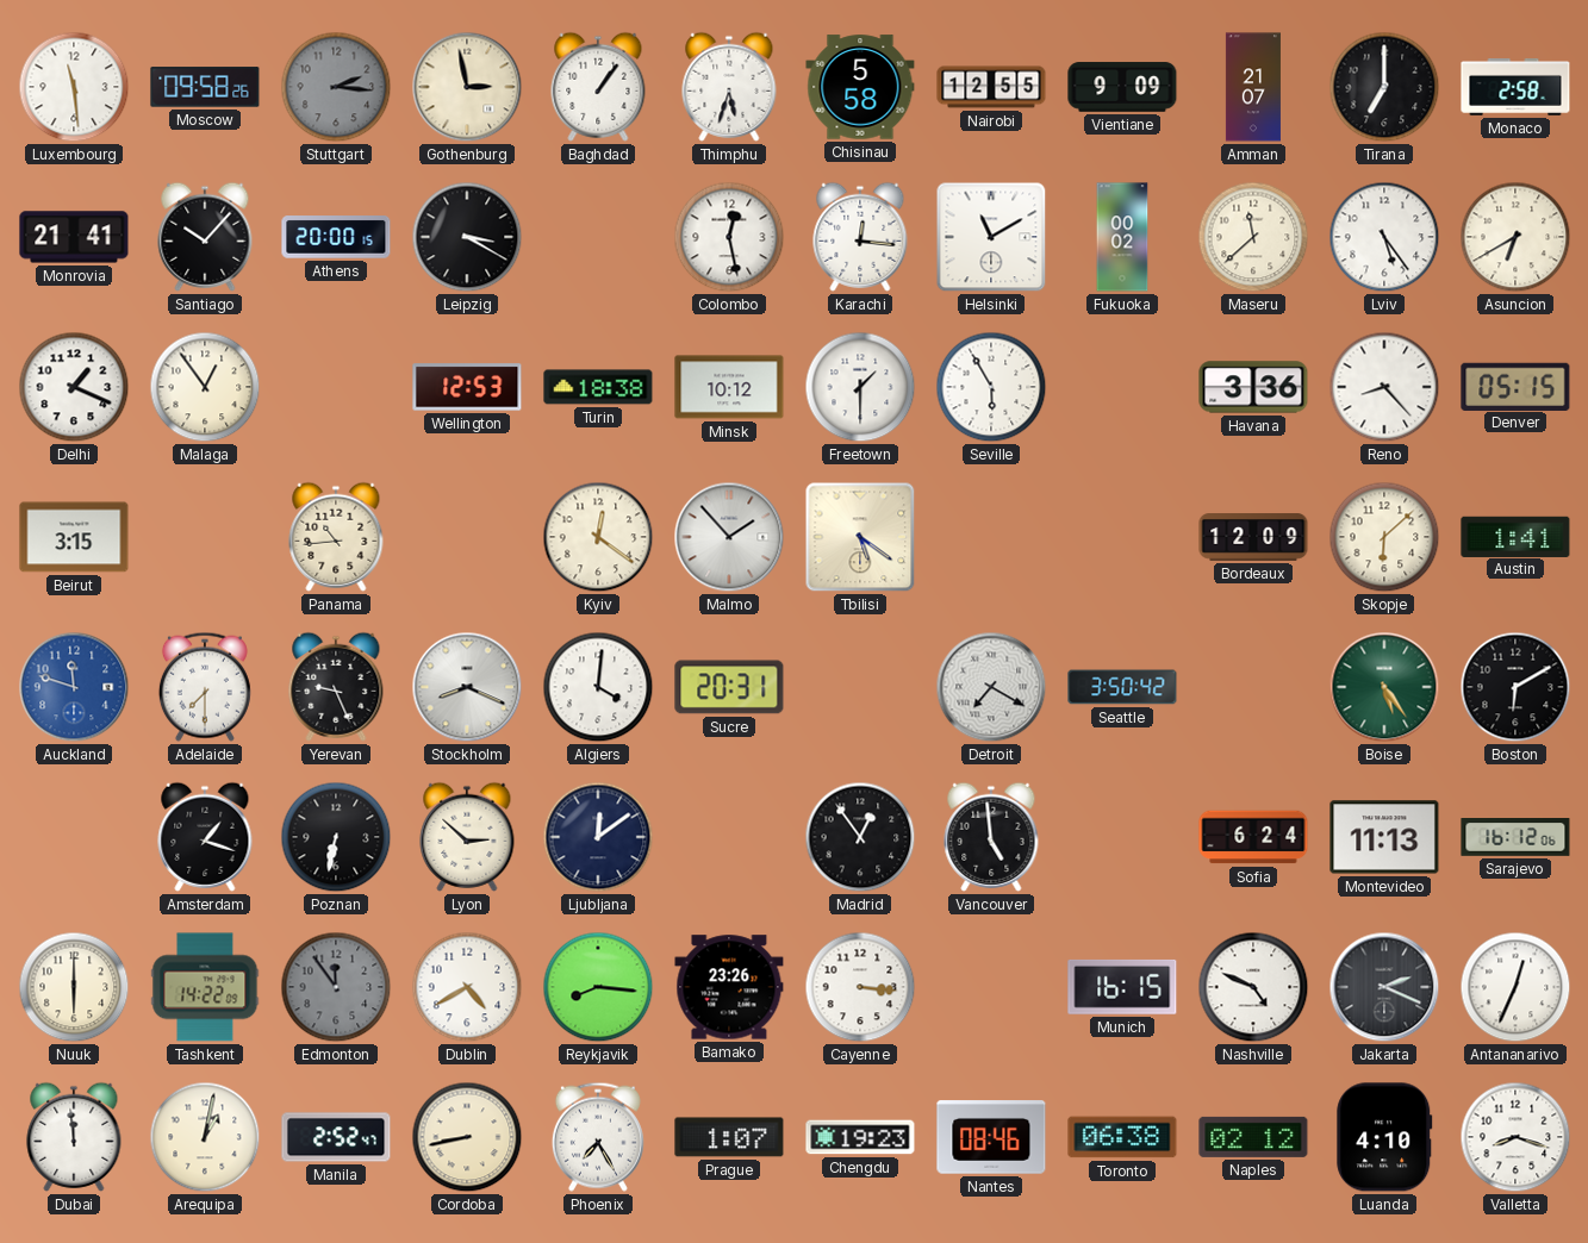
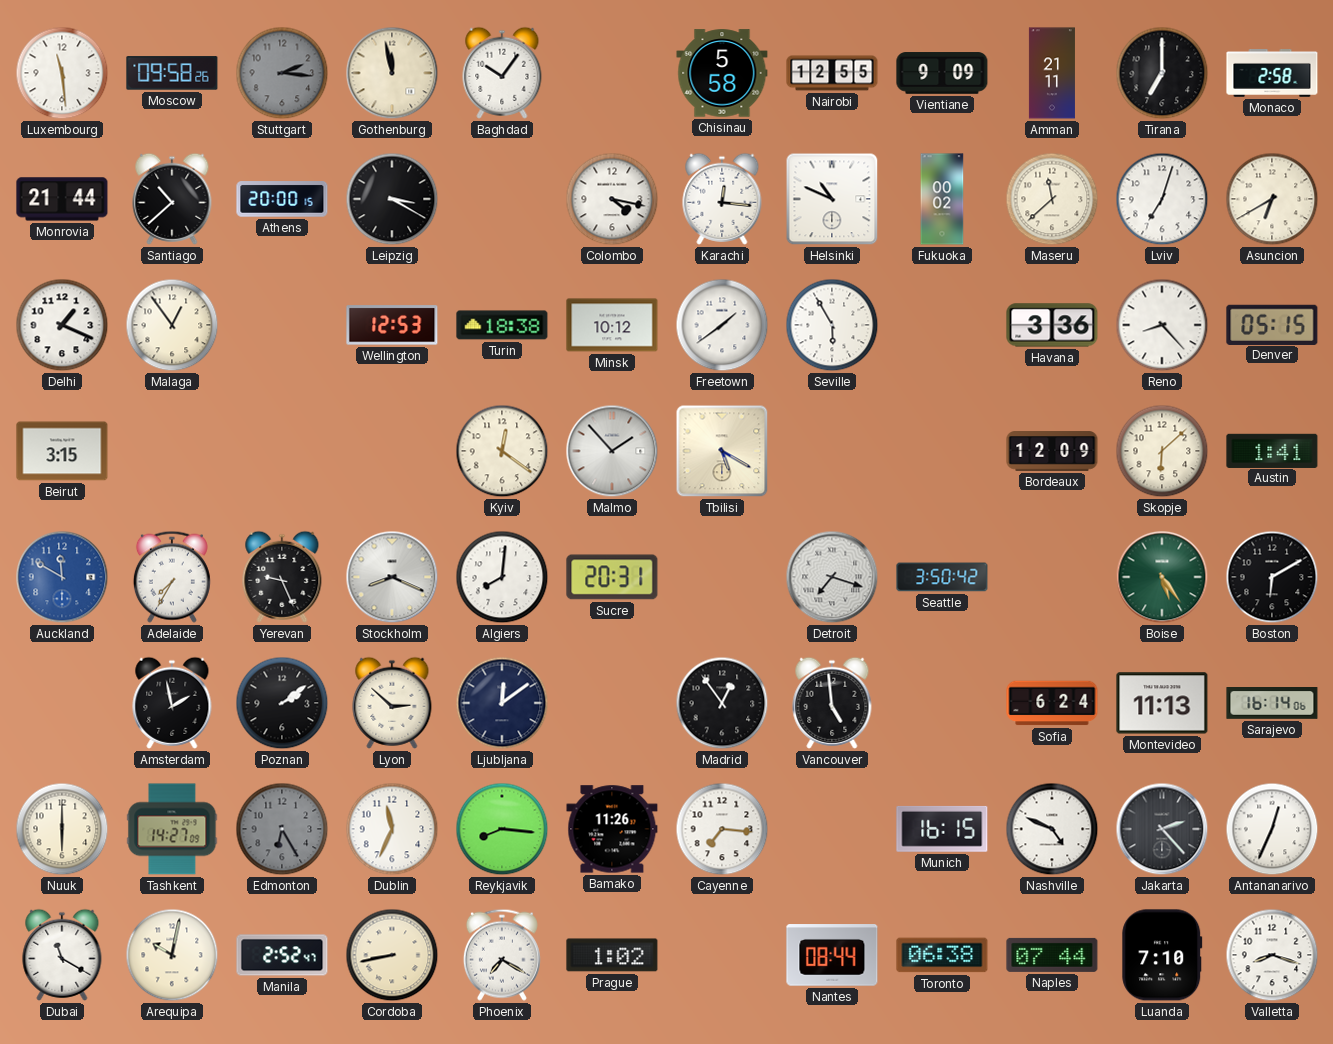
Gothenburg: 2:58 -> 11:58
Baghdad: 1:06 -> 10:06
Thimphu: 5:33 -> none
Amman: 21:07 -> 21:11
Monrovia: 21:41 -> 21:44
Santiago: 10:07 -> 10:38
Colombo: 12:28 -> 4:17
Helsinki: 11:10 -> 10:49
Lviv: 5:24 -> 7:03
Freetown: 1:30 -> 1:39
Panama: 10:44 -> none
Tbilisi: 5:21 -> 5:20
Auckland: 11:48 -> 11:50
Adelaide: 7:30 -> 7:35
Algiers: 4:01 -> 8:01
Detroit: 7:20 -> 7:18
Amsterdam: 1:18 -> 1:58
Poznan: 6:32 -> 2:09
Sarajevo: 16:12 -> 16:14
Tashkent: 14:22 -> 14:27
Edmonton: 11:54 -> 6:25
Dublin: 4:40 -> 11:34
Bamako: 23:26 -> 11:26
Cayenne: 3:16 -> 7:16
Jakarta: 2:19 -> 2:23
Dubai: 11:59 -> 11:20
Arequipa: 1:02 -> 10:02
Phoenix: 7:25 -> 7:20
Prague: 1:07 -> 1:02
Chengdu: 19:23 -> none
Nantes: 08:46 -> 08:44
Naples: 02:12 -> 07:44
Luanda: 4:10 -> 7:10
